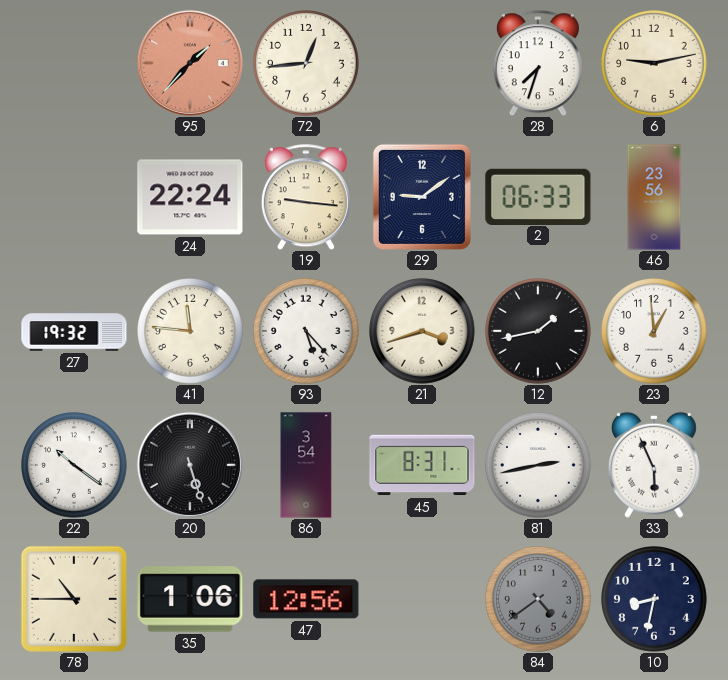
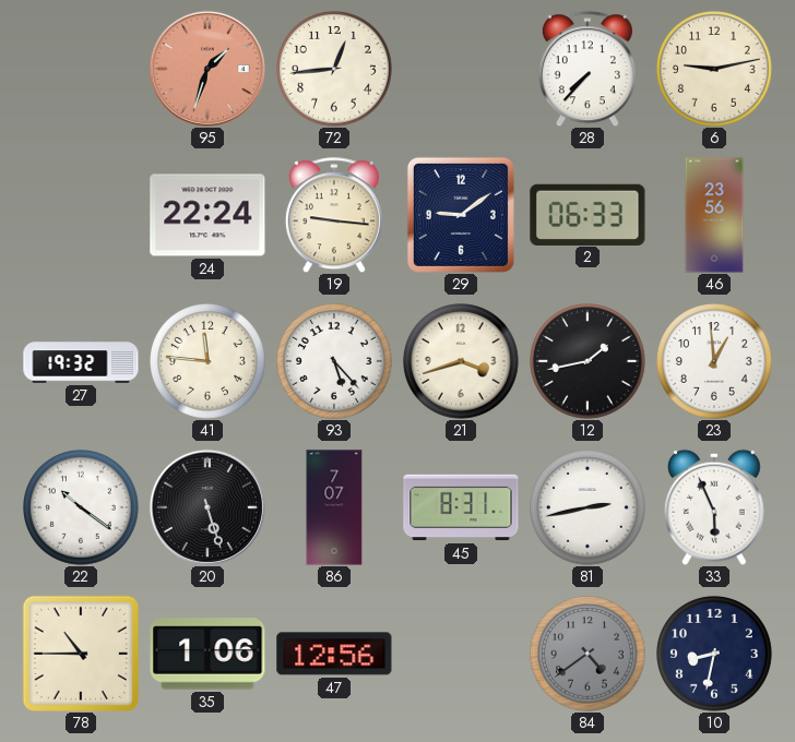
95: 1:37 -> 1:33
28: 7:33 -> 7:37
86: 3:54 -> 7:07
